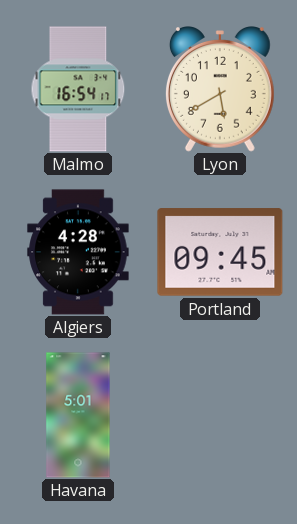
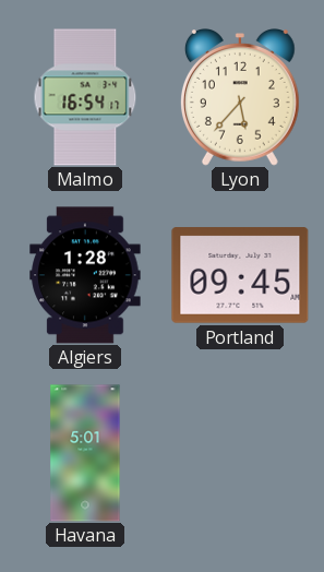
Lyon: 5:40 -> 5:37
Algiers: 4:28 -> 1:28
